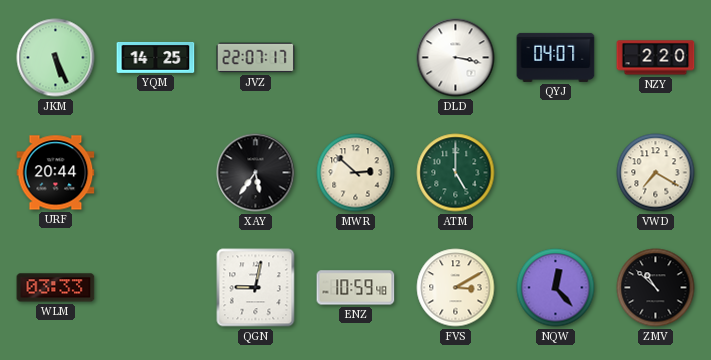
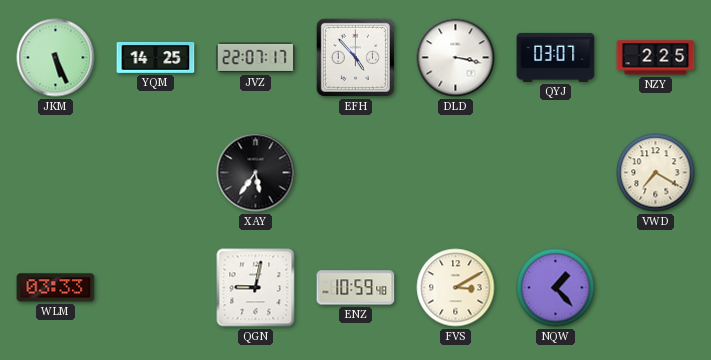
EFH: none -> 4:53
QYJ: 04:07 -> 03:07
NZY: 2:20 -> 2:25
URF: 20:44 -> none
MWR: 2:52 -> none
ATM: 5:00 -> none
NQW: 12:23 -> 1:23
ZMV: 10:52 -> none
